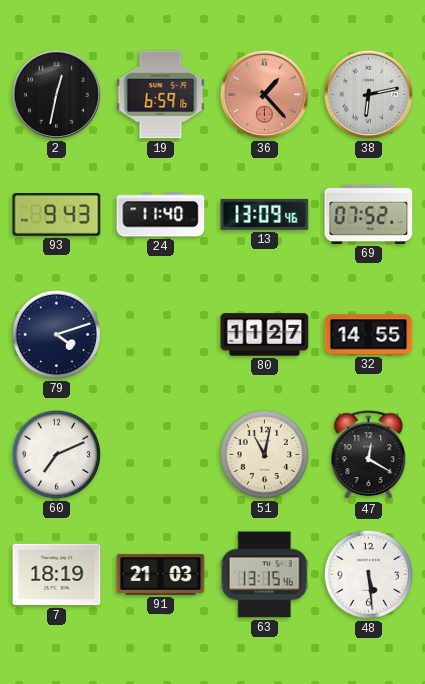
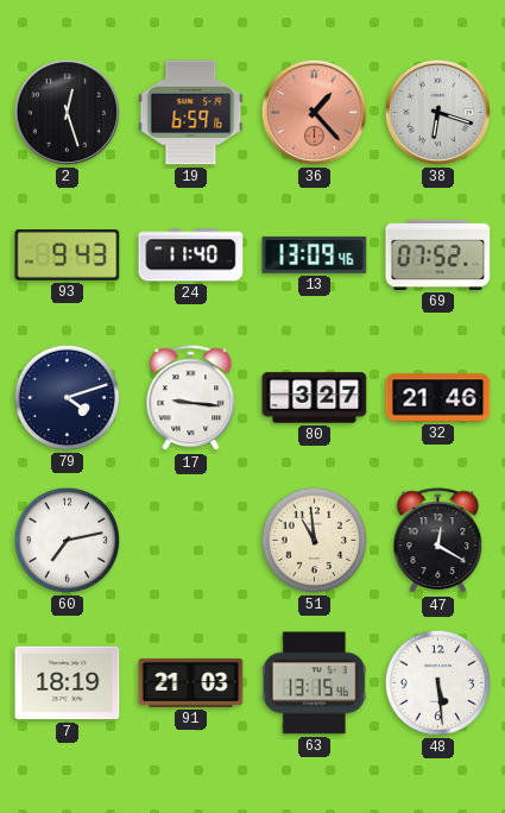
2: 12:32 -> 12:27
38: 6:13 -> 6:18
17: none -> 9:16
80: 11:27 -> 3:27
32: 14:55 -> 21:46
60: 7:11 -> 7:13
51: 11:02 -> 10:59
